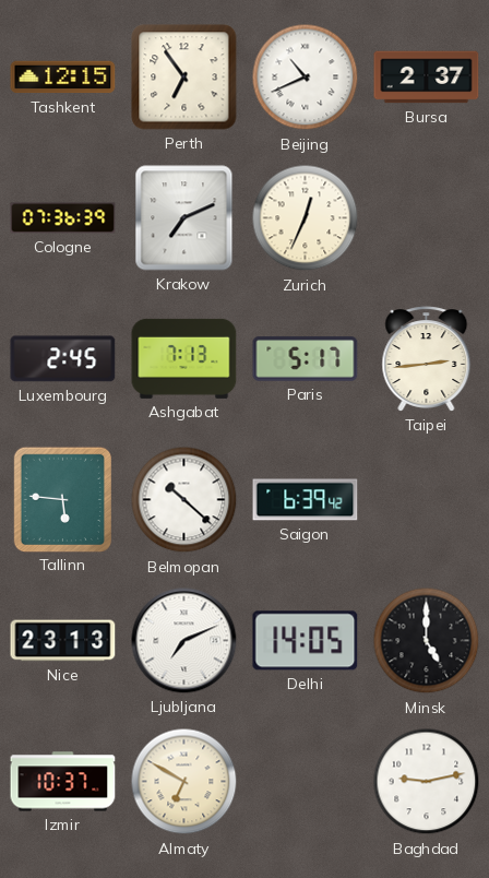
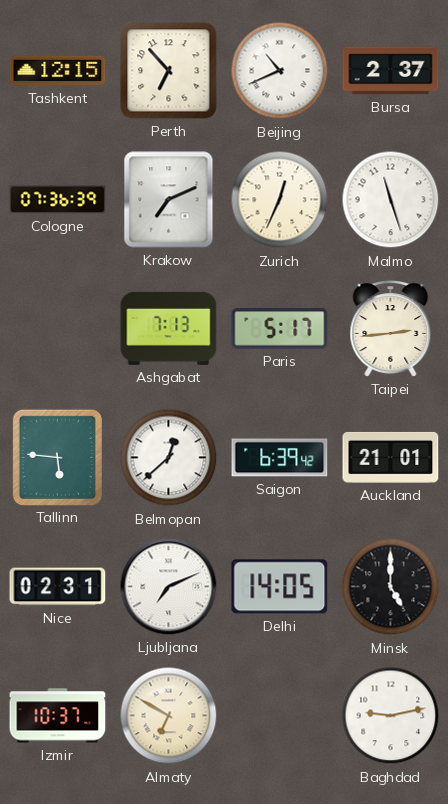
Perth: 6:54 -> 6:53
Malmo: none -> 11:27
Luxembourg: 2:45 -> none
Belmopan: 10:22 -> 12:38
Auckland: none -> 21:01
Nice: 23:13 -> 02:31
